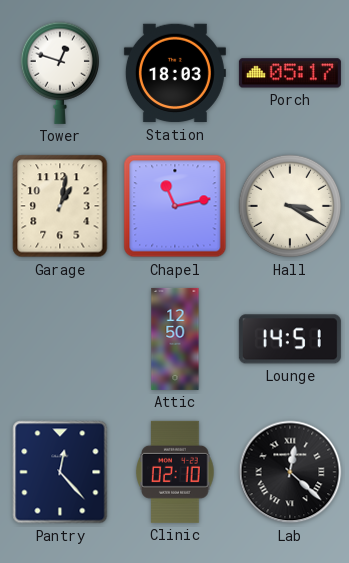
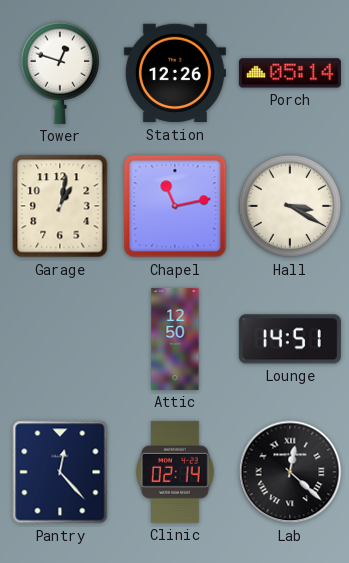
Station: 18:03 -> 12:26
Porch: 05:17 -> 05:14
Clinic: 02:10 -> 02:14
